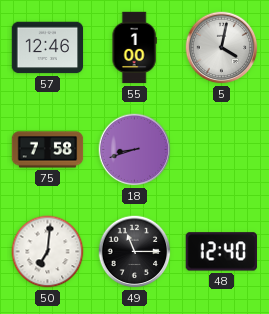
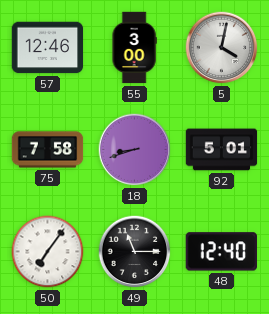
55: 1:00 -> 3:00
92: none -> 5:01
50: 7:01 -> 7:06
